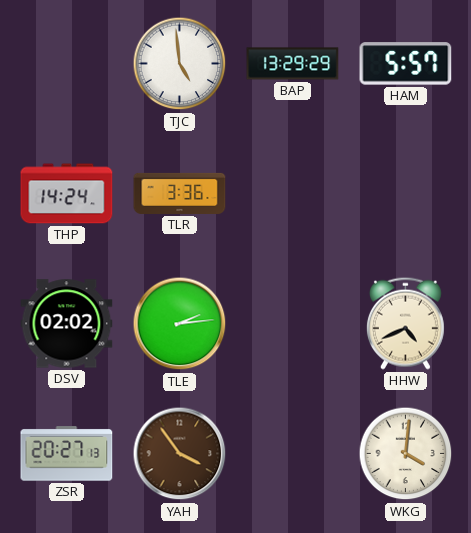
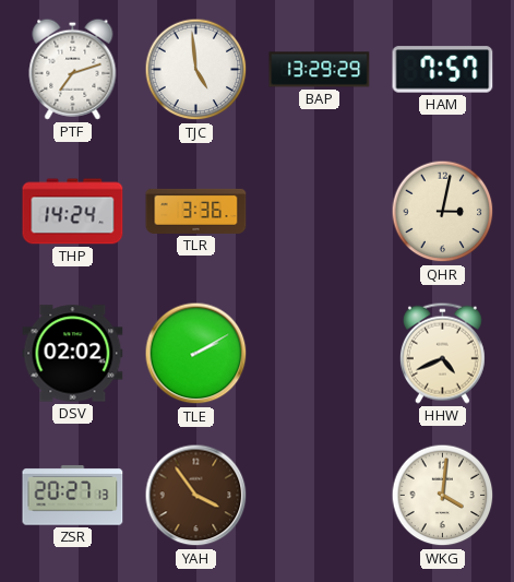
PTF: none -> 7:12
HAM: 5:57 -> 7:57
QHR: none -> 3:02
TLE: 2:14 -> 2:10
